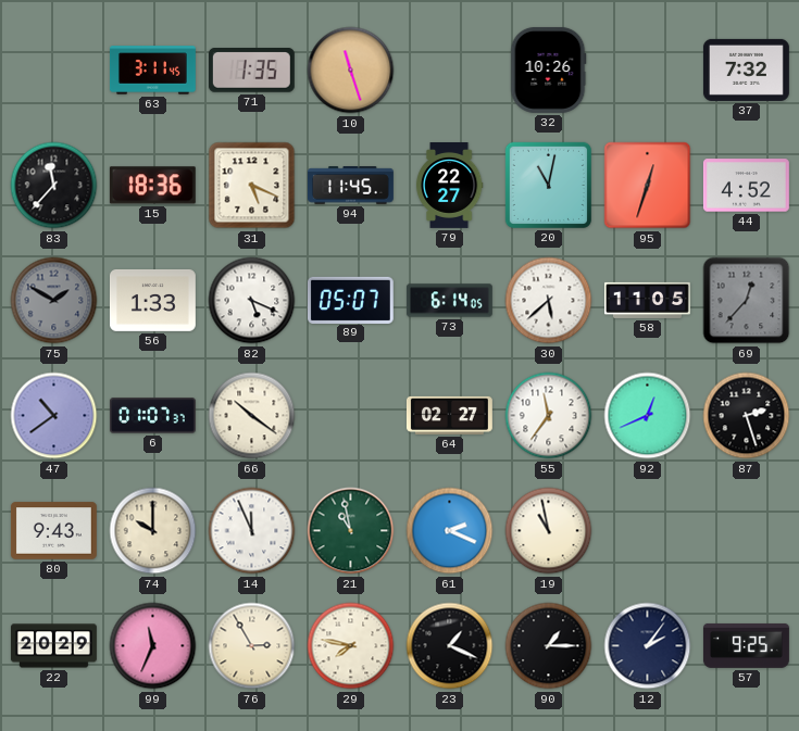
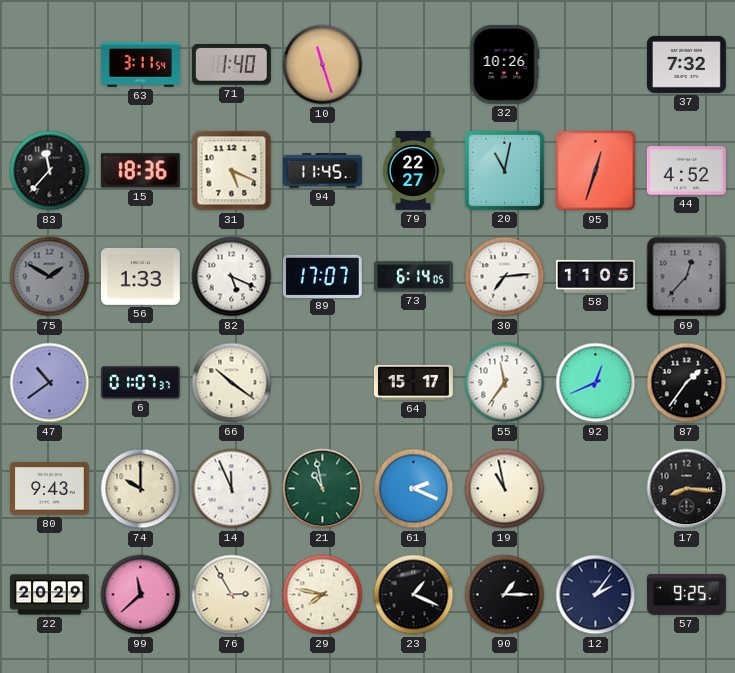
63: 3:11:45 -> 3:11:54
71: 1:35 -> 1:40
89: 05:07 -> 17:07
30: 5:38 -> 7:14
64: 02:27 -> 15:17
87: 2:27 -> 1:36
17: none -> 8:16
99: 11:34 -> 11:38
